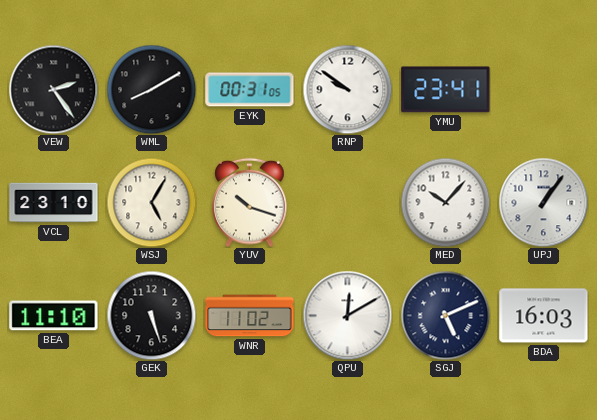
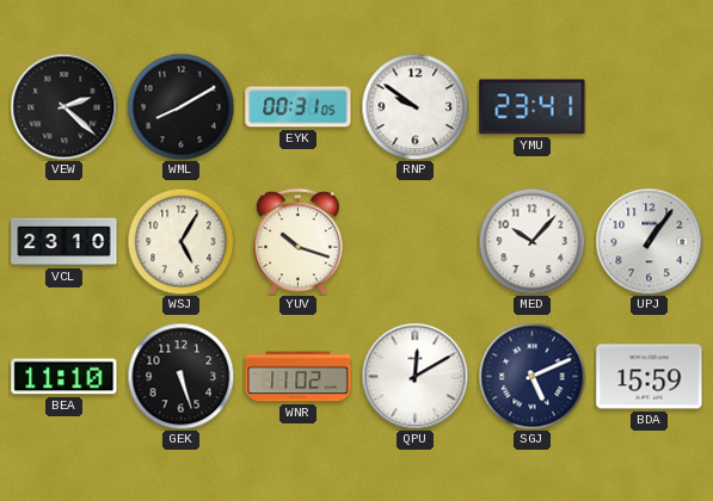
VEW: 2:24 -> 2:22
BDA: 16:03 -> 15:59
